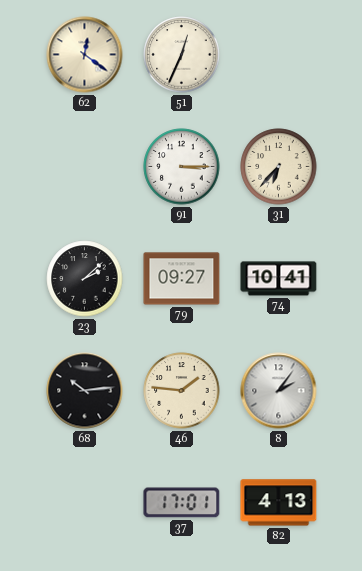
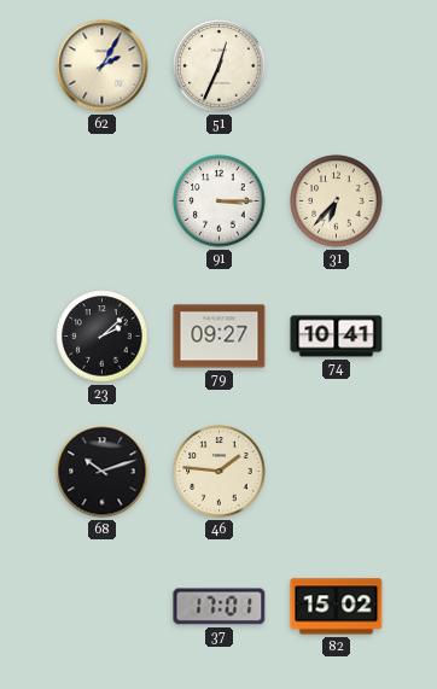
62: 12:21 -> 2:05
68: 10:14 -> 10:12
8: 2:06 -> none
82: 4:13 -> 15:02
